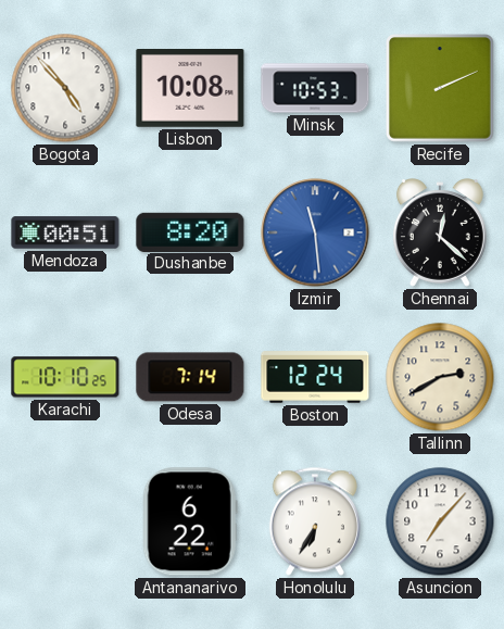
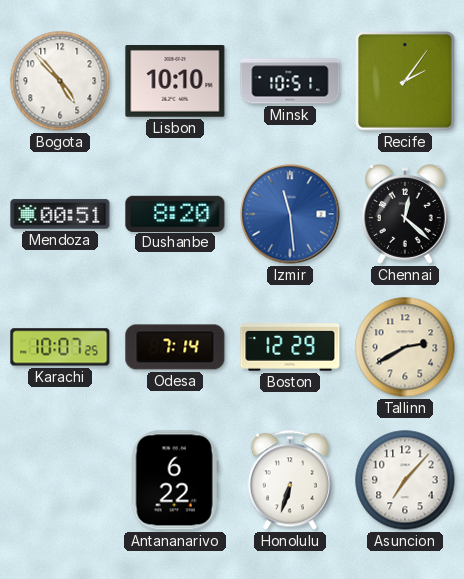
Lisbon: 10:08 -> 10:10
Minsk: 10:53 -> 10:51
Recife: 2:11 -> 2:06
Karachi: 10:10 -> 10:07
Boston: 12:24 -> 12:29
Honolulu: 6:35 -> 6:33
